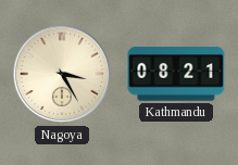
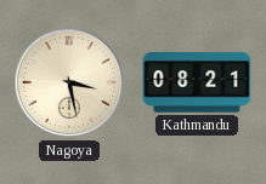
Nagoya: 3:25 -> 3:28
